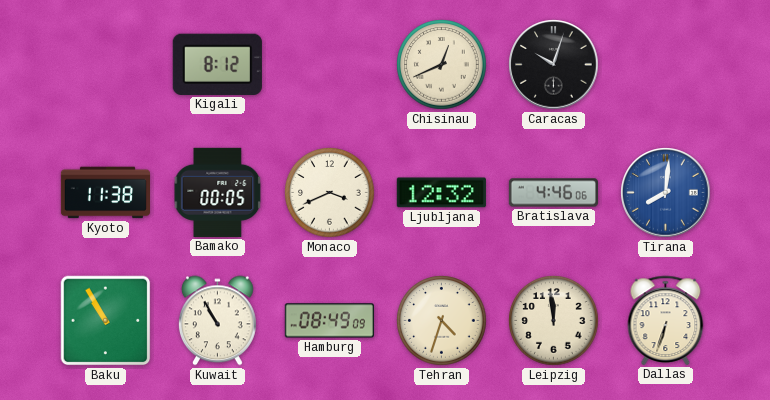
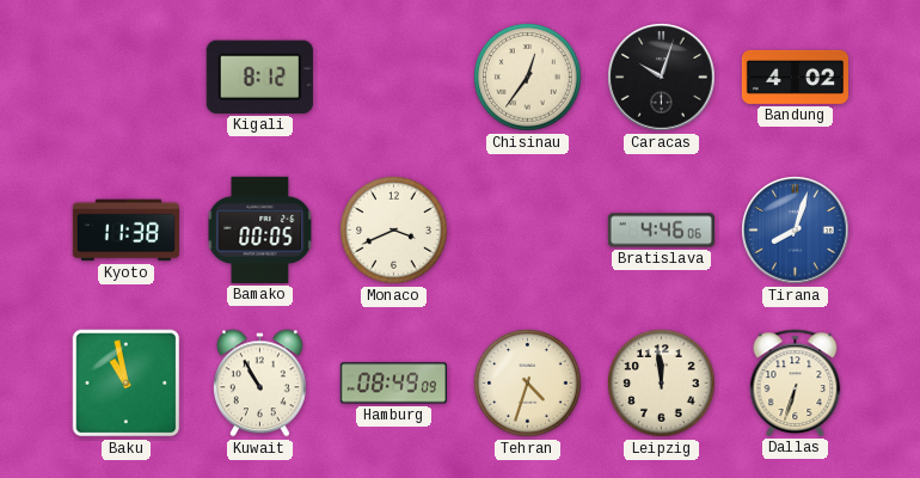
Chisinau: 12:41 -> 12:36
Bandung: none -> 4:02
Ljubljana: 12:32 -> none
Tirana: 8:01 -> 8:03
Baku: 10:55 -> 10:58
